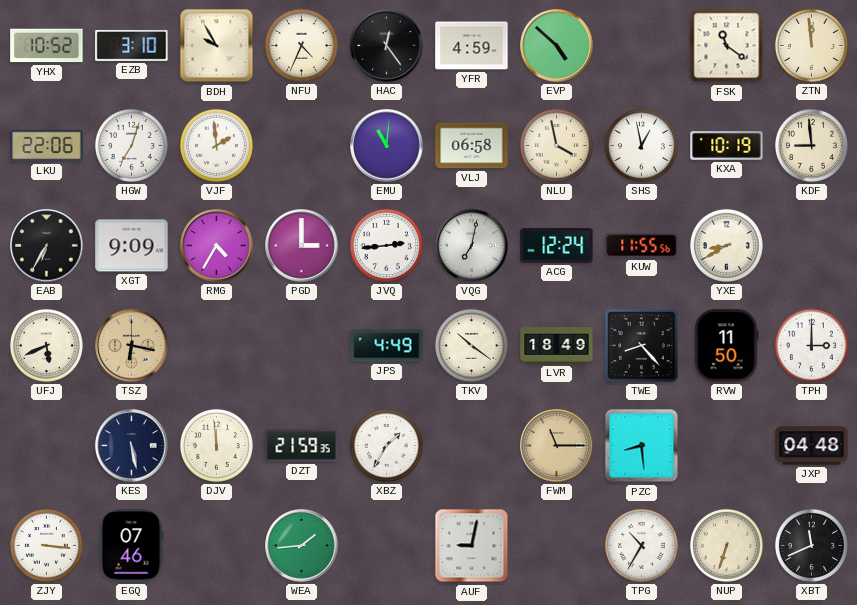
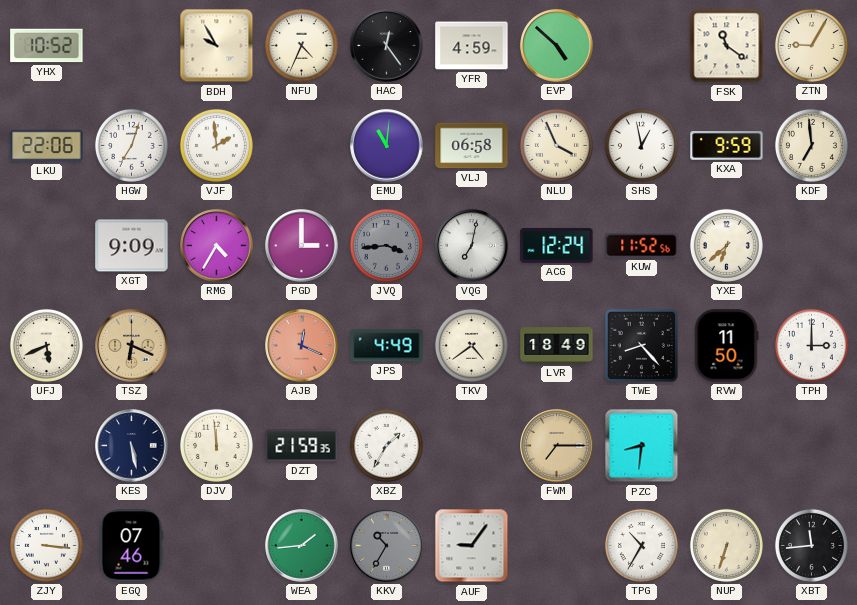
EZB: 3:10 -> none
ZTN: 11:59 -> 9:05
NLU: 3:58 -> 3:56
KXA: 10:19 -> 9:59
KDF: 8:59 -> 6:59
EAB: 6:35 -> none
JVQ: 2:44 -> 3:44
JVQ dial: white -> grey
KUW: 11:55 -> 11:52
YXE: 8:40 -> 6:38
TSZ: 6:17 -> 6:19
AJB: none -> 12:19
TKV: 10:21 -> 4:39
FWM: 11:15 -> 7:15
PZC: 8:29 -> 8:31
JXP: 04:48 -> none
KKV: none -> 10:35
AUF: 9:02 -> 9:06
XBT: 11:41 -> 11:44
